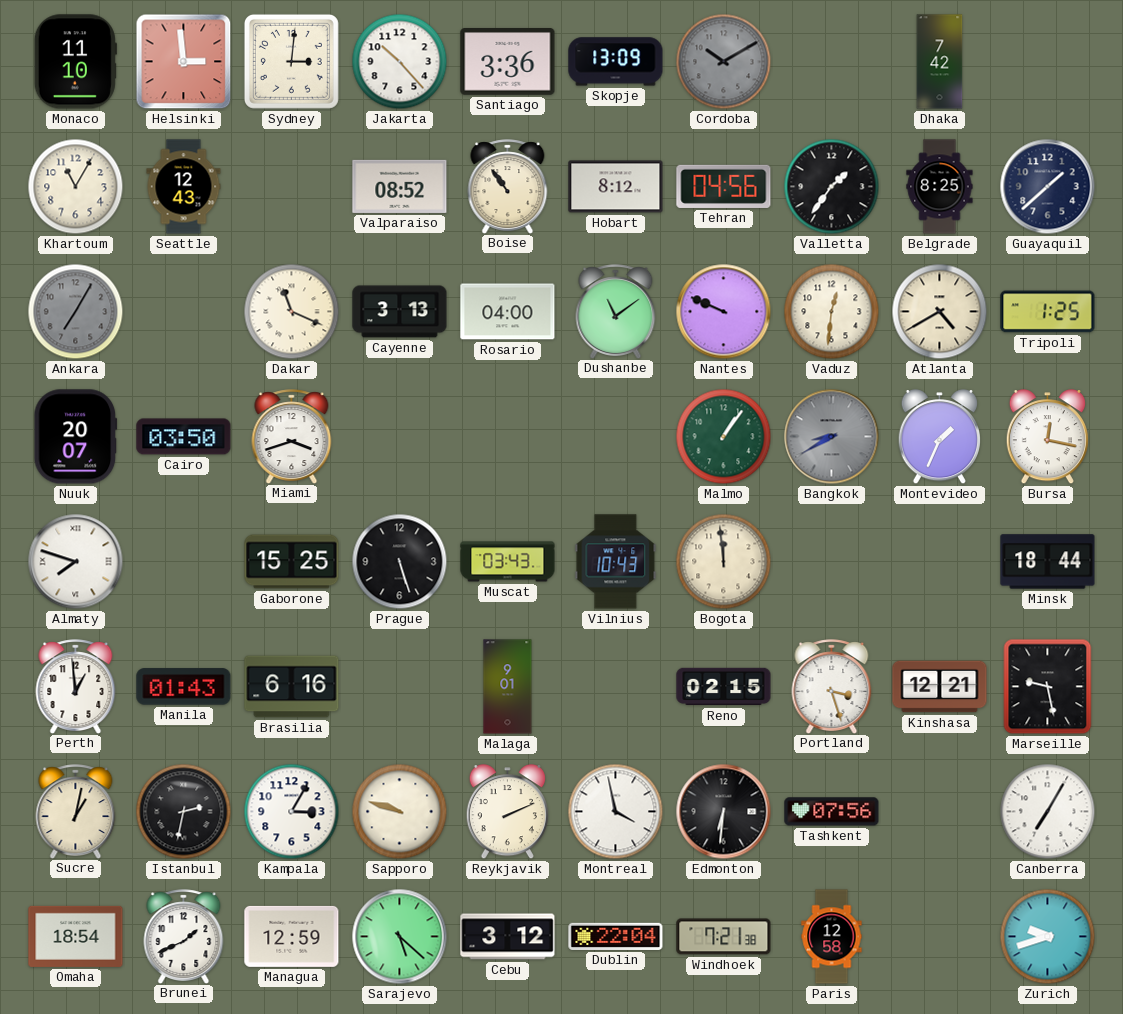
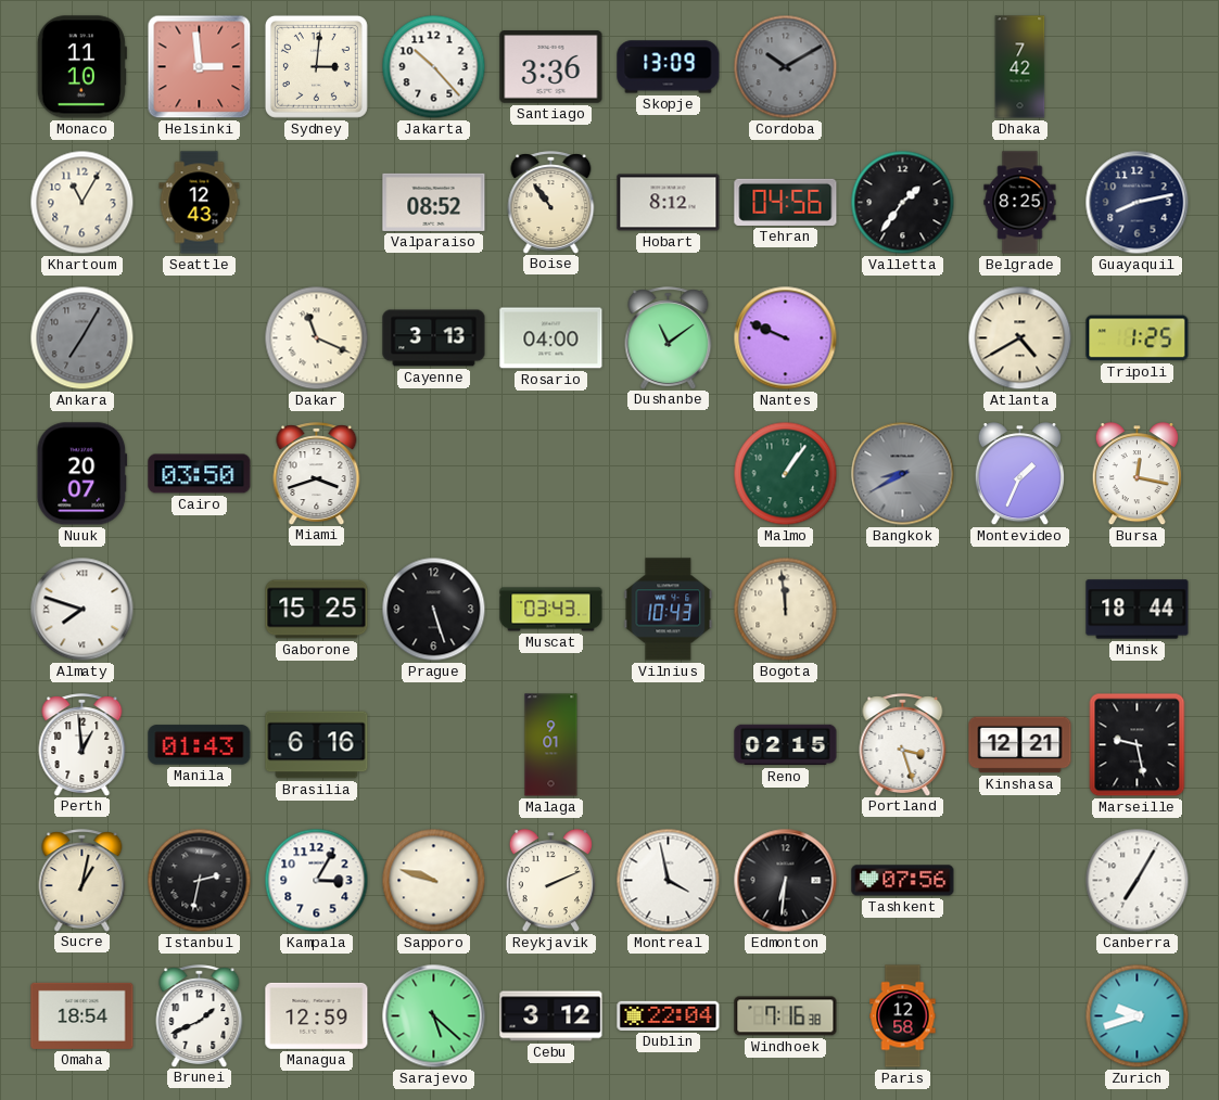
Guayaquil: 1:38 -> 8:13
Vaduz: 12:31 -> none
Windhoek: 7:21 -> 7:16
